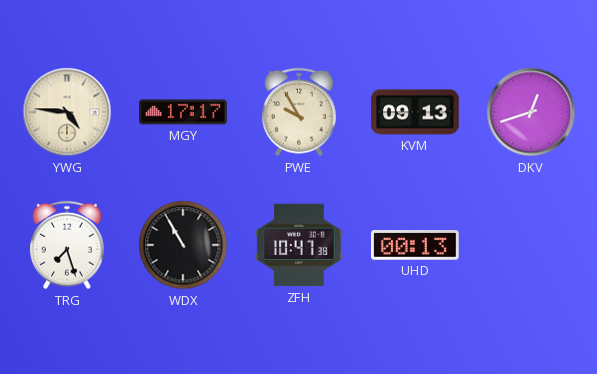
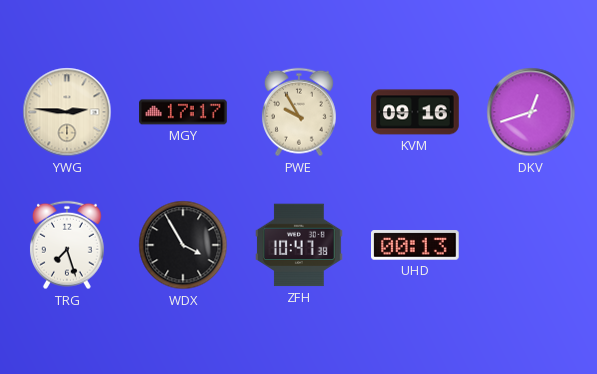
YWG: 4:46 -> 2:46
KVM: 09:13 -> 09:16
WDX: 10:55 -> 3:55
